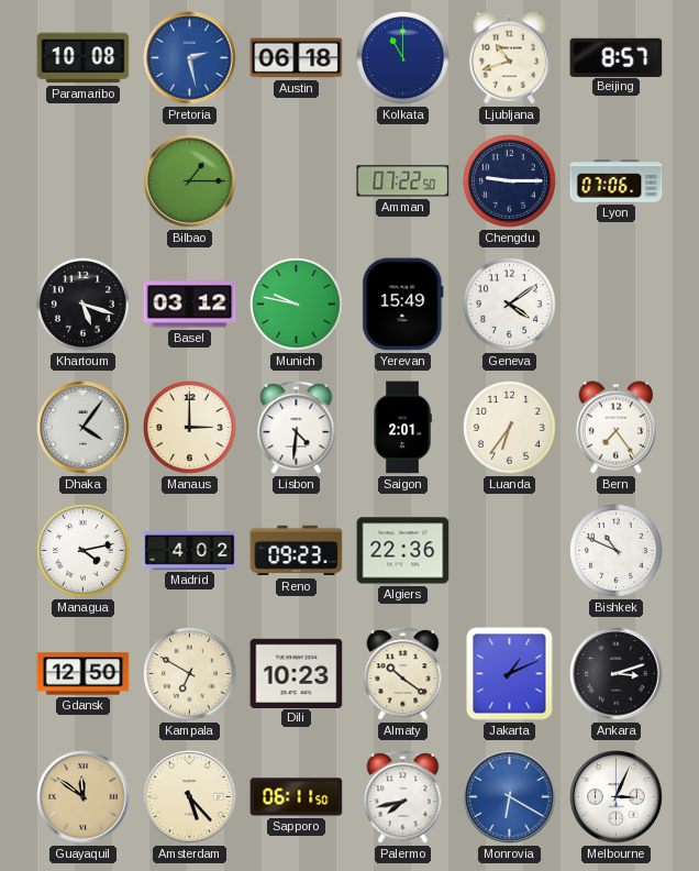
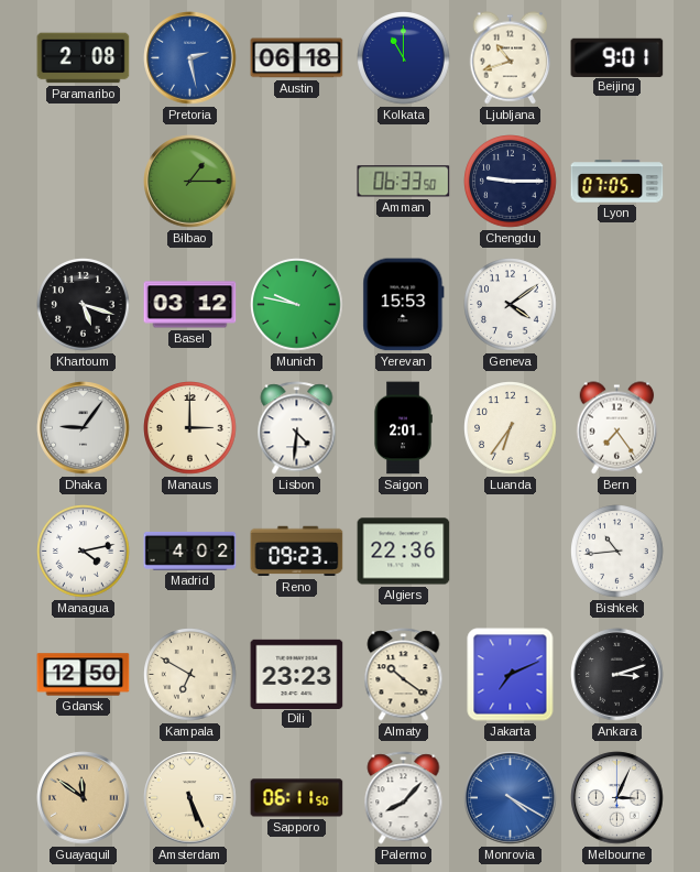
Paramaribo: 10:08 -> 2:08
Beijing: 8:57 -> 9:01
Amman: 07:22 -> 06:33
Lyon: 07:06 -> 07:05
Yerevan: 15:49 -> 15:53
Dhaka: 4:06 -> 9:06
Bishkek: 10:49 -> 10:44
Dili: 10:23 -> 23:23
Jakarta: 1:11 -> 7:11
Amsterdam: 5:23 -> 5:26
Palermo: 7:43 -> 8:07
Monrovia: 6:20 -> 4:20
